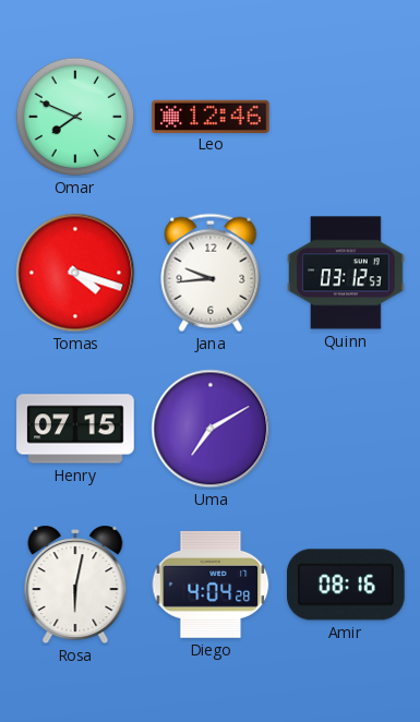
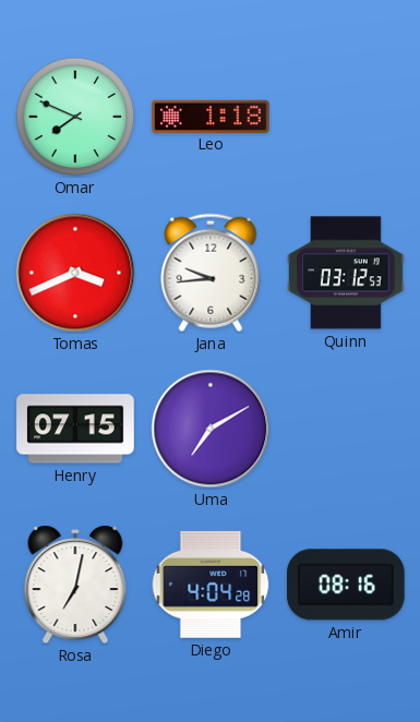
Leo: 12:46 -> 1:18
Tomas: 4:18 -> 3:41
Rosa: 6:02 -> 7:02
